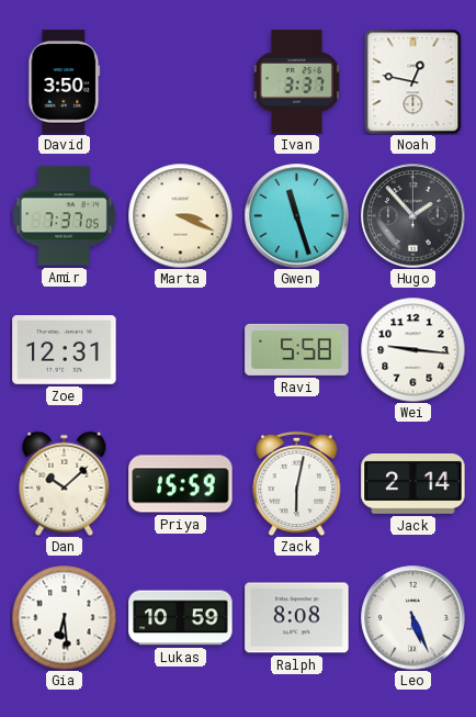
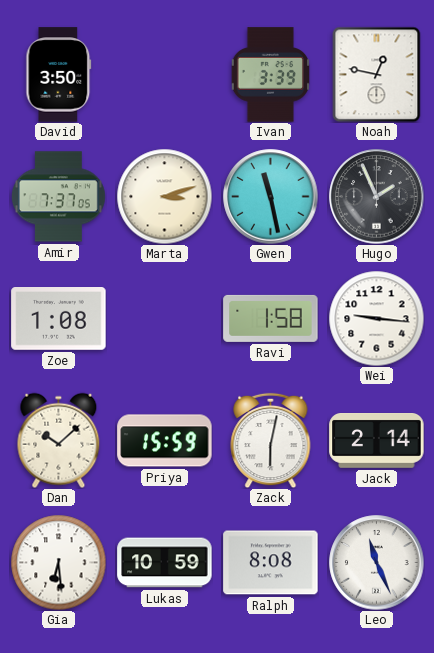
Ivan: 3:37 -> 3:39
Marta: 3:19 -> 3:12
Gwen: 11:27 -> 11:28
Hugo: 1:53 -> 1:56
Zoe: 12:31 -> 1:08
Ravi: 5:58 -> 1:58
Leo: 5:26 -> 11:26
